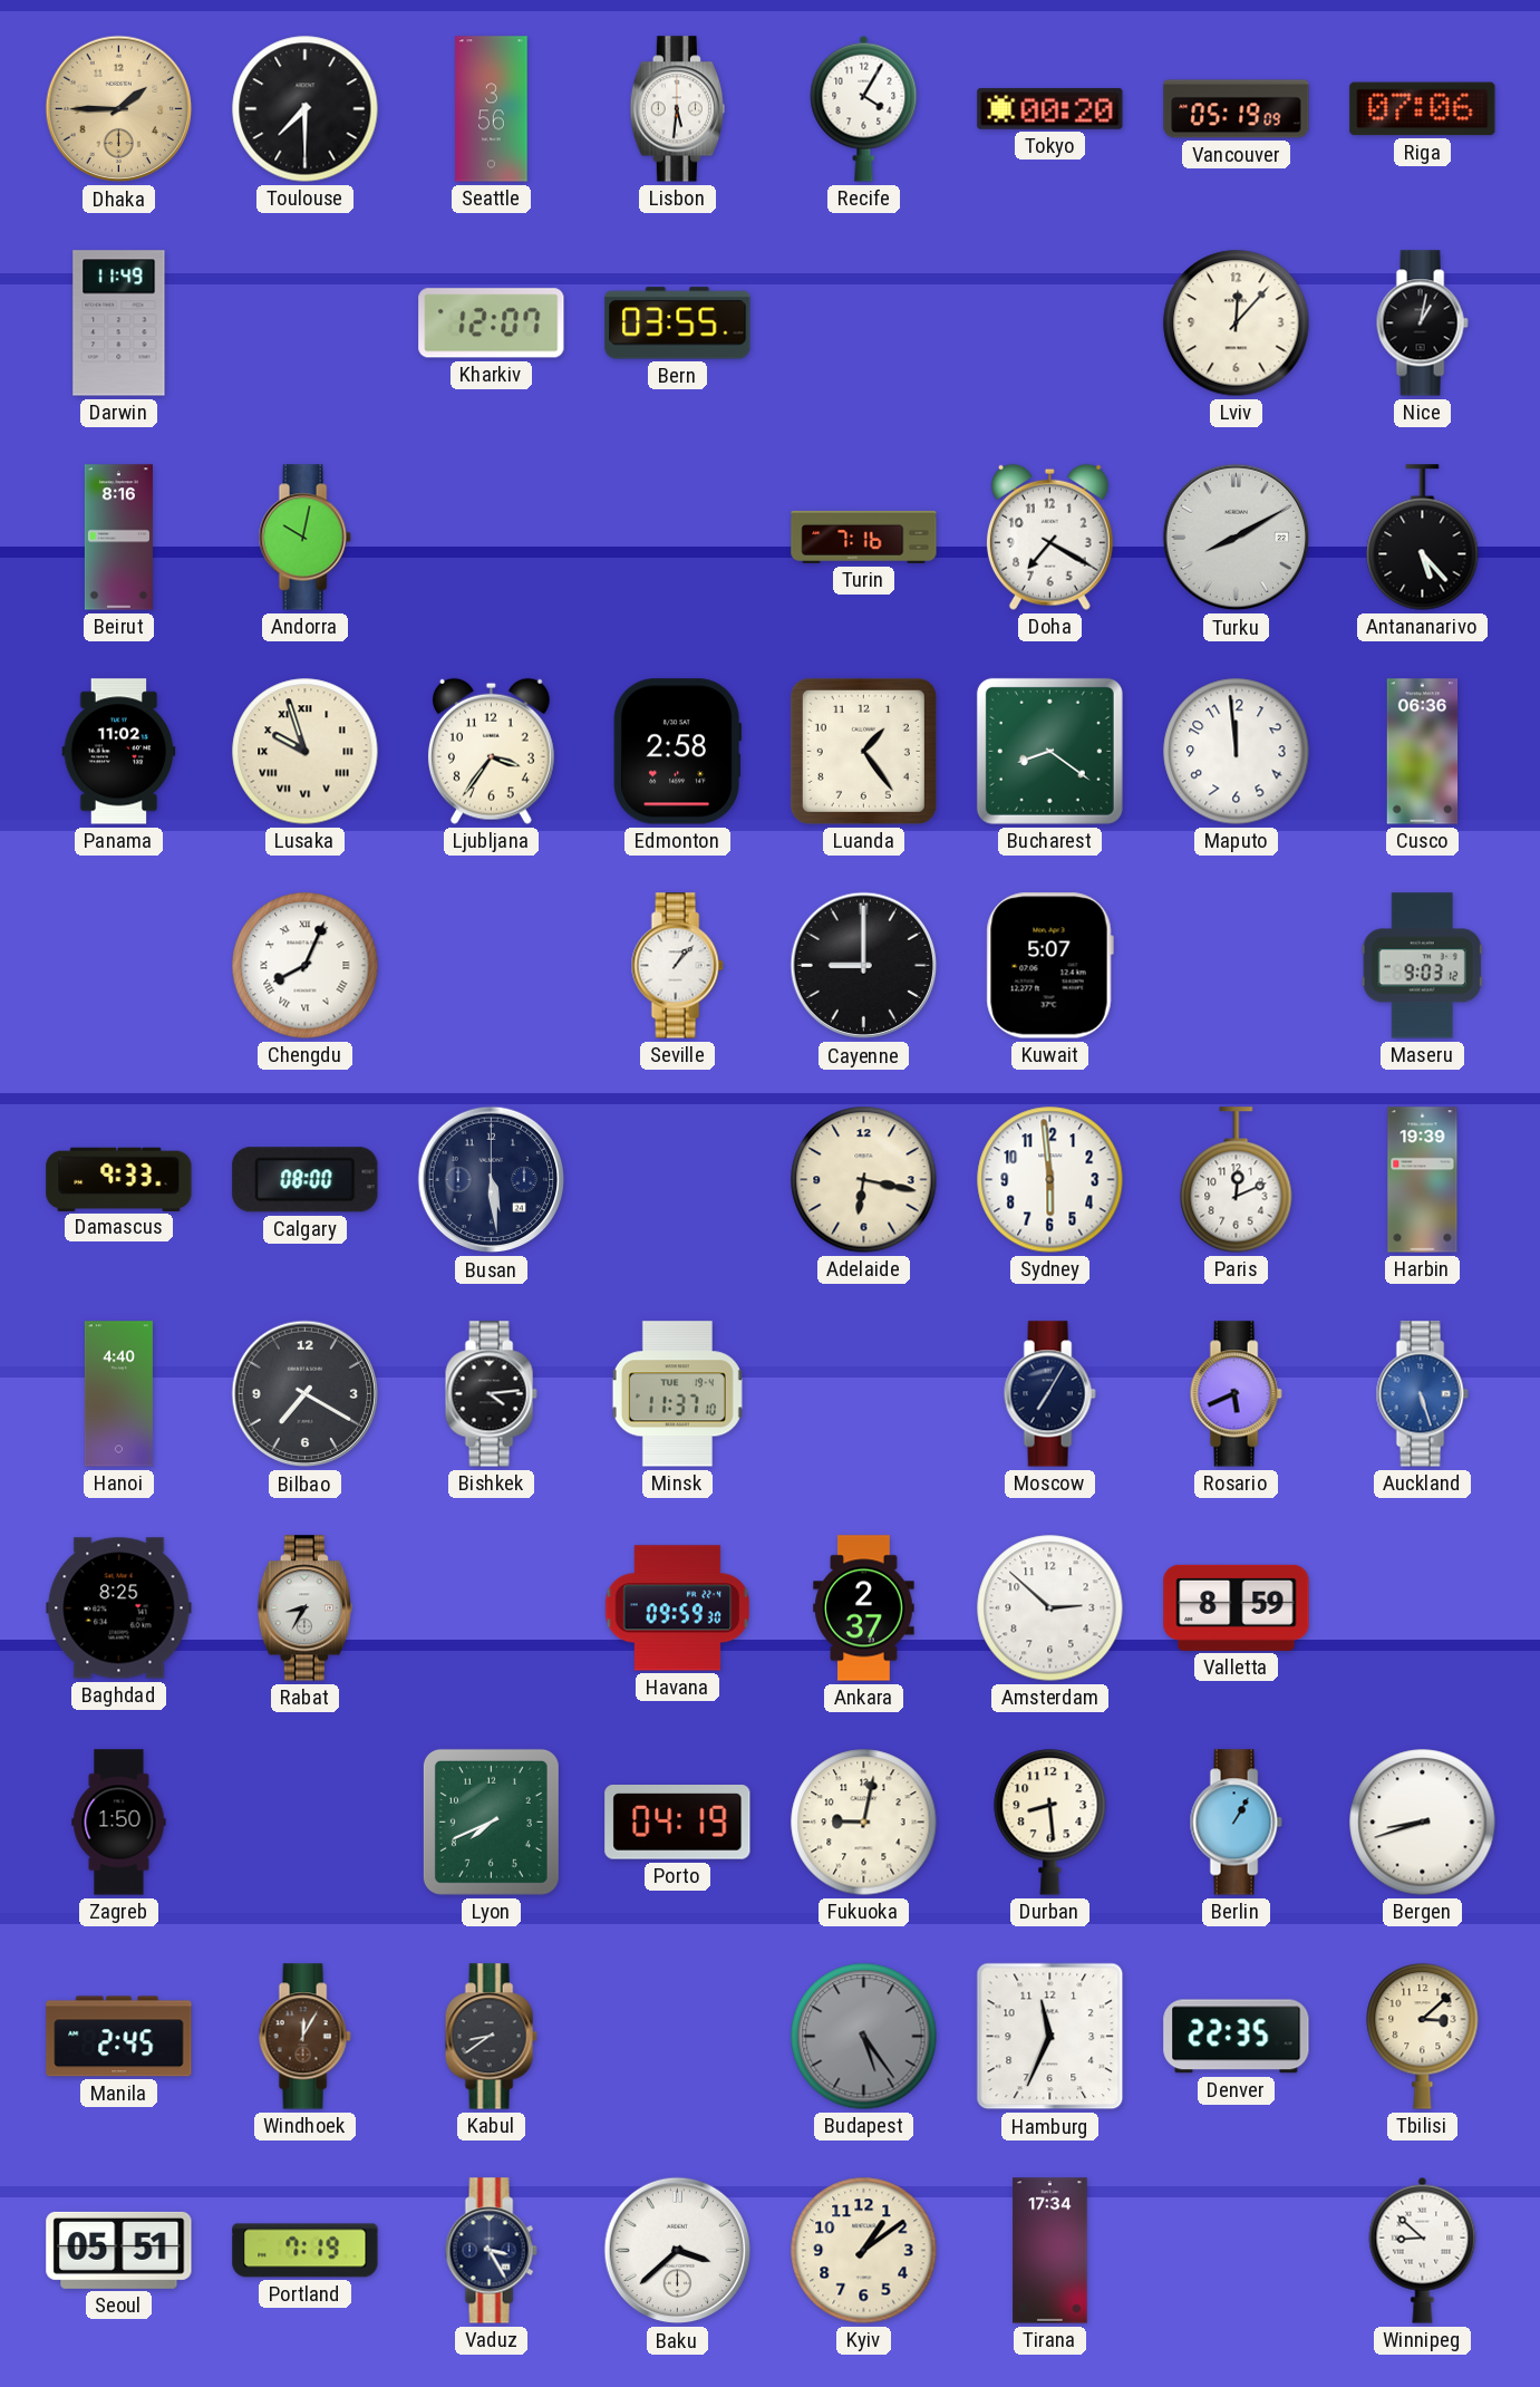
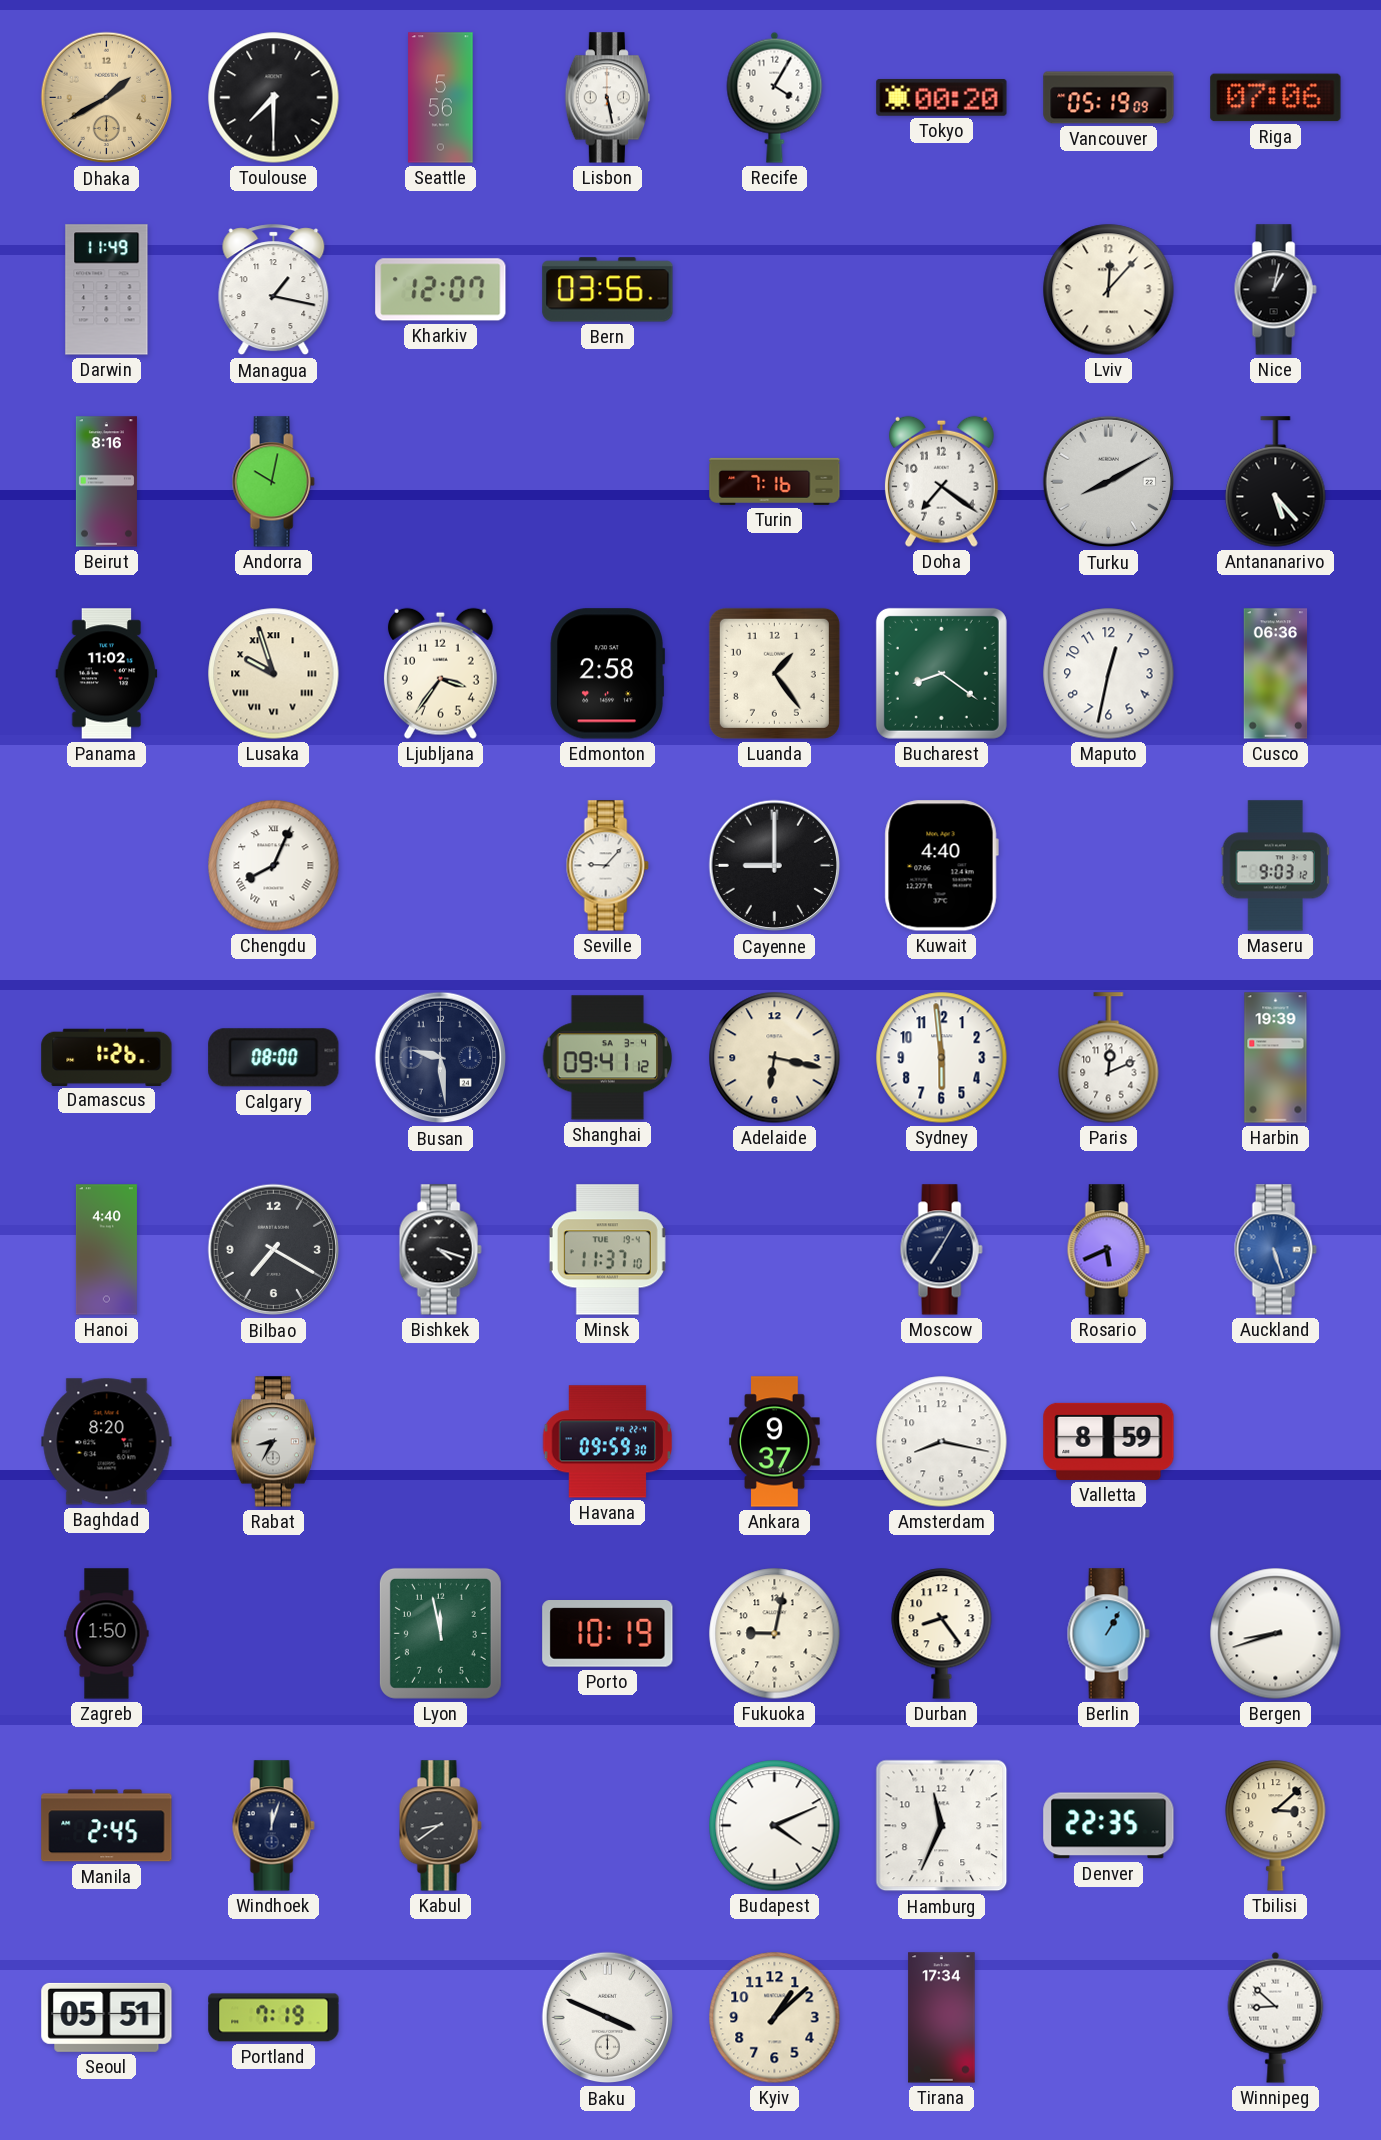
Dhaka: 1:45 -> 1:40
Seattle: 3:56 -> 5:56
Lisbon: 5:31 -> 5:28
Managua: none -> 1:17
Bern: 03:55 -> 03:56
Doha: 7:20 -> 7:21
Maputo: 11:59 -> 12:32
Seville: 1:07 -> 9:07
Kuwait: 5:07 -> 4:40
Damascus: 9:33 -> 1:26
Busan: 5:29 -> 9:29
Shanghai: none -> 09:41
Bishkek: 4:14 -> 4:18
Baghdad: 8:25 -> 8:20
Ankara: 2:37 -> 9:37
Amsterdam: 2:52 -> 8:17
Lyon: 7:41 -> 11:58
Porto: 04:19 -> 10:19
Durban: 8:29 -> 8:24
Windhoek: 12:05 -> 12:03
Windhoek dial: brown -> navy
Budapest: 5:24 -> 4:11
Budapest dial: grey -> white
Vaduz: 3:25 -> none
Baku: 3:38 -> 3:49
Kyiv: 1:09 -> 1:08
